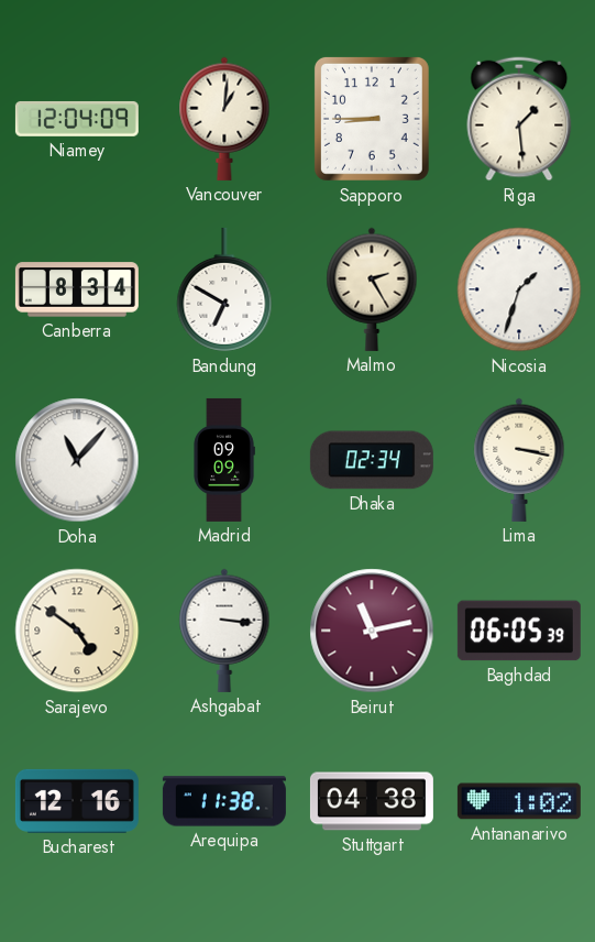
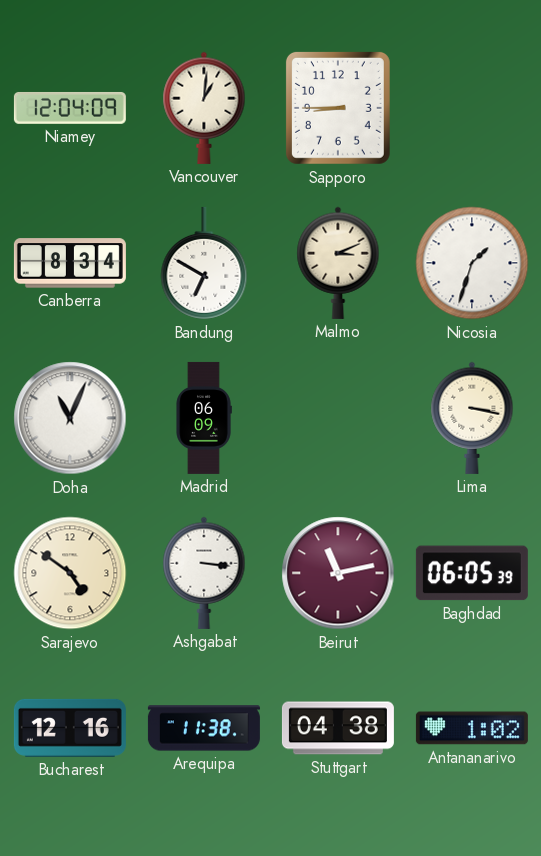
Riga: 1:29 -> none
Malmo: 2:25 -> 3:11
Doha: 11:07 -> 11:04
Madrid: 09:09 -> 06:09
Dhaka: 02:34 -> none
